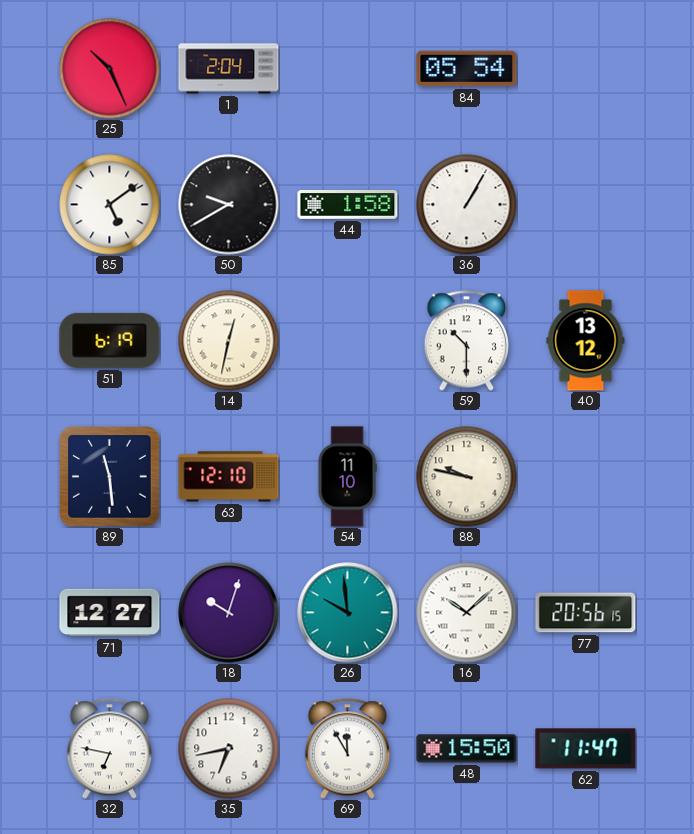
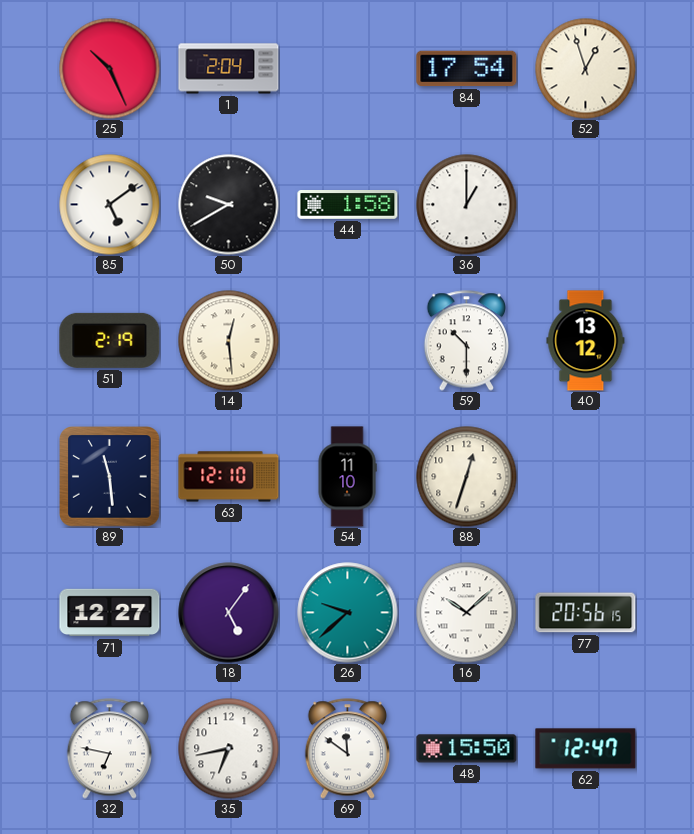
84: 05:54 -> 17:54
52: none -> 12:57
36: 1:05 -> 1:00
51: 6:19 -> 2:19
14: 12:32 -> 12:29
88: 9:47 -> 12:33
18: 10:03 -> 5:06
26: 9:59 -> 9:38
69: 11:55 -> 11:51
62: 11:47 -> 12:47
